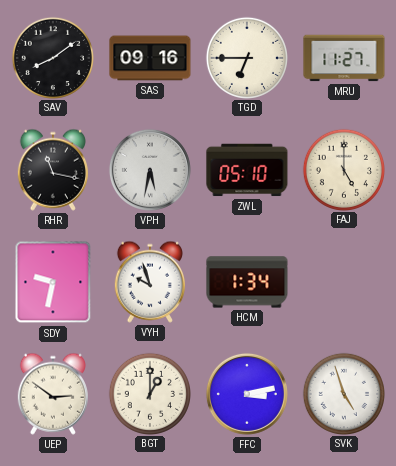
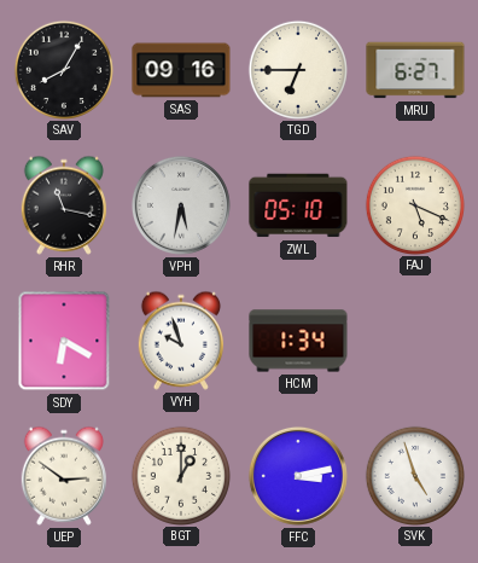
SAV: 8:09 -> 8:05
MRU: 11:27 -> 6:27
FAJ: 5:00 -> 5:19
SDY: 9:32 -> 6:20
